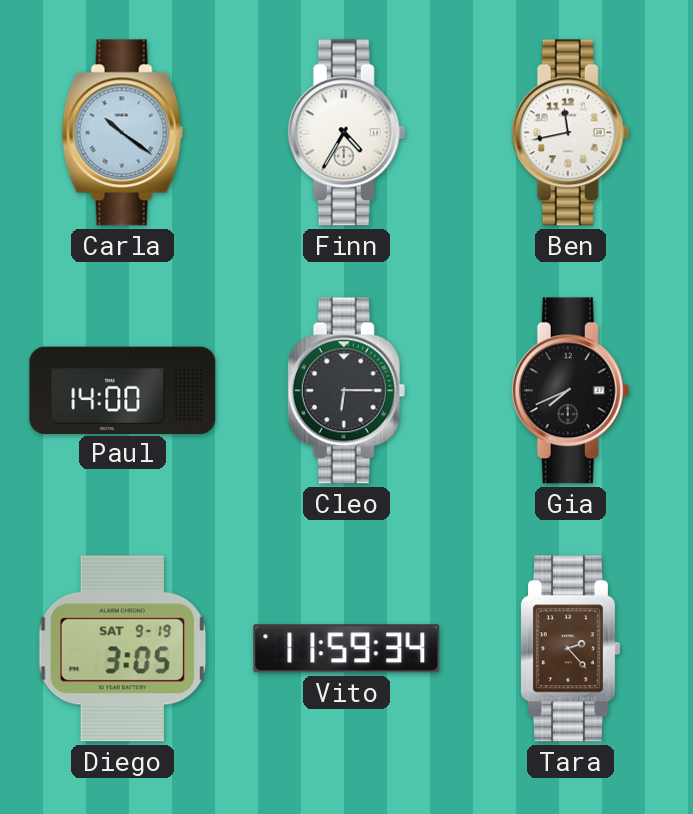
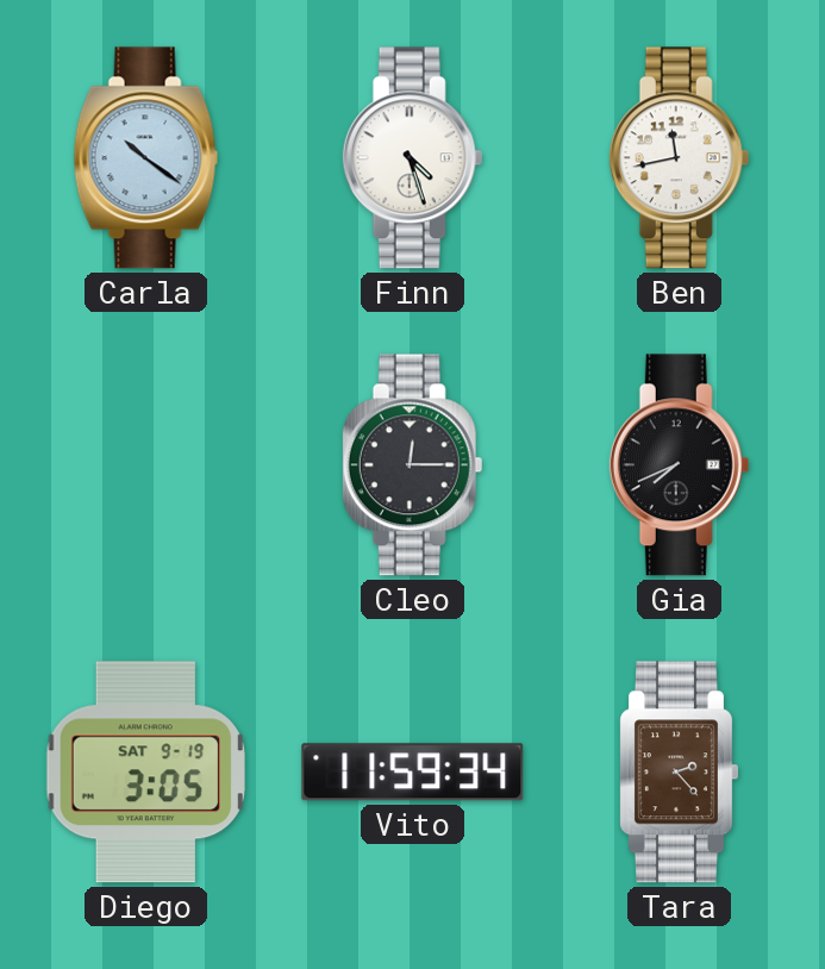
Finn: 4:35 -> 4:27
Paul: 14:00 -> none
Cleo: 6:15 -> 12:15
